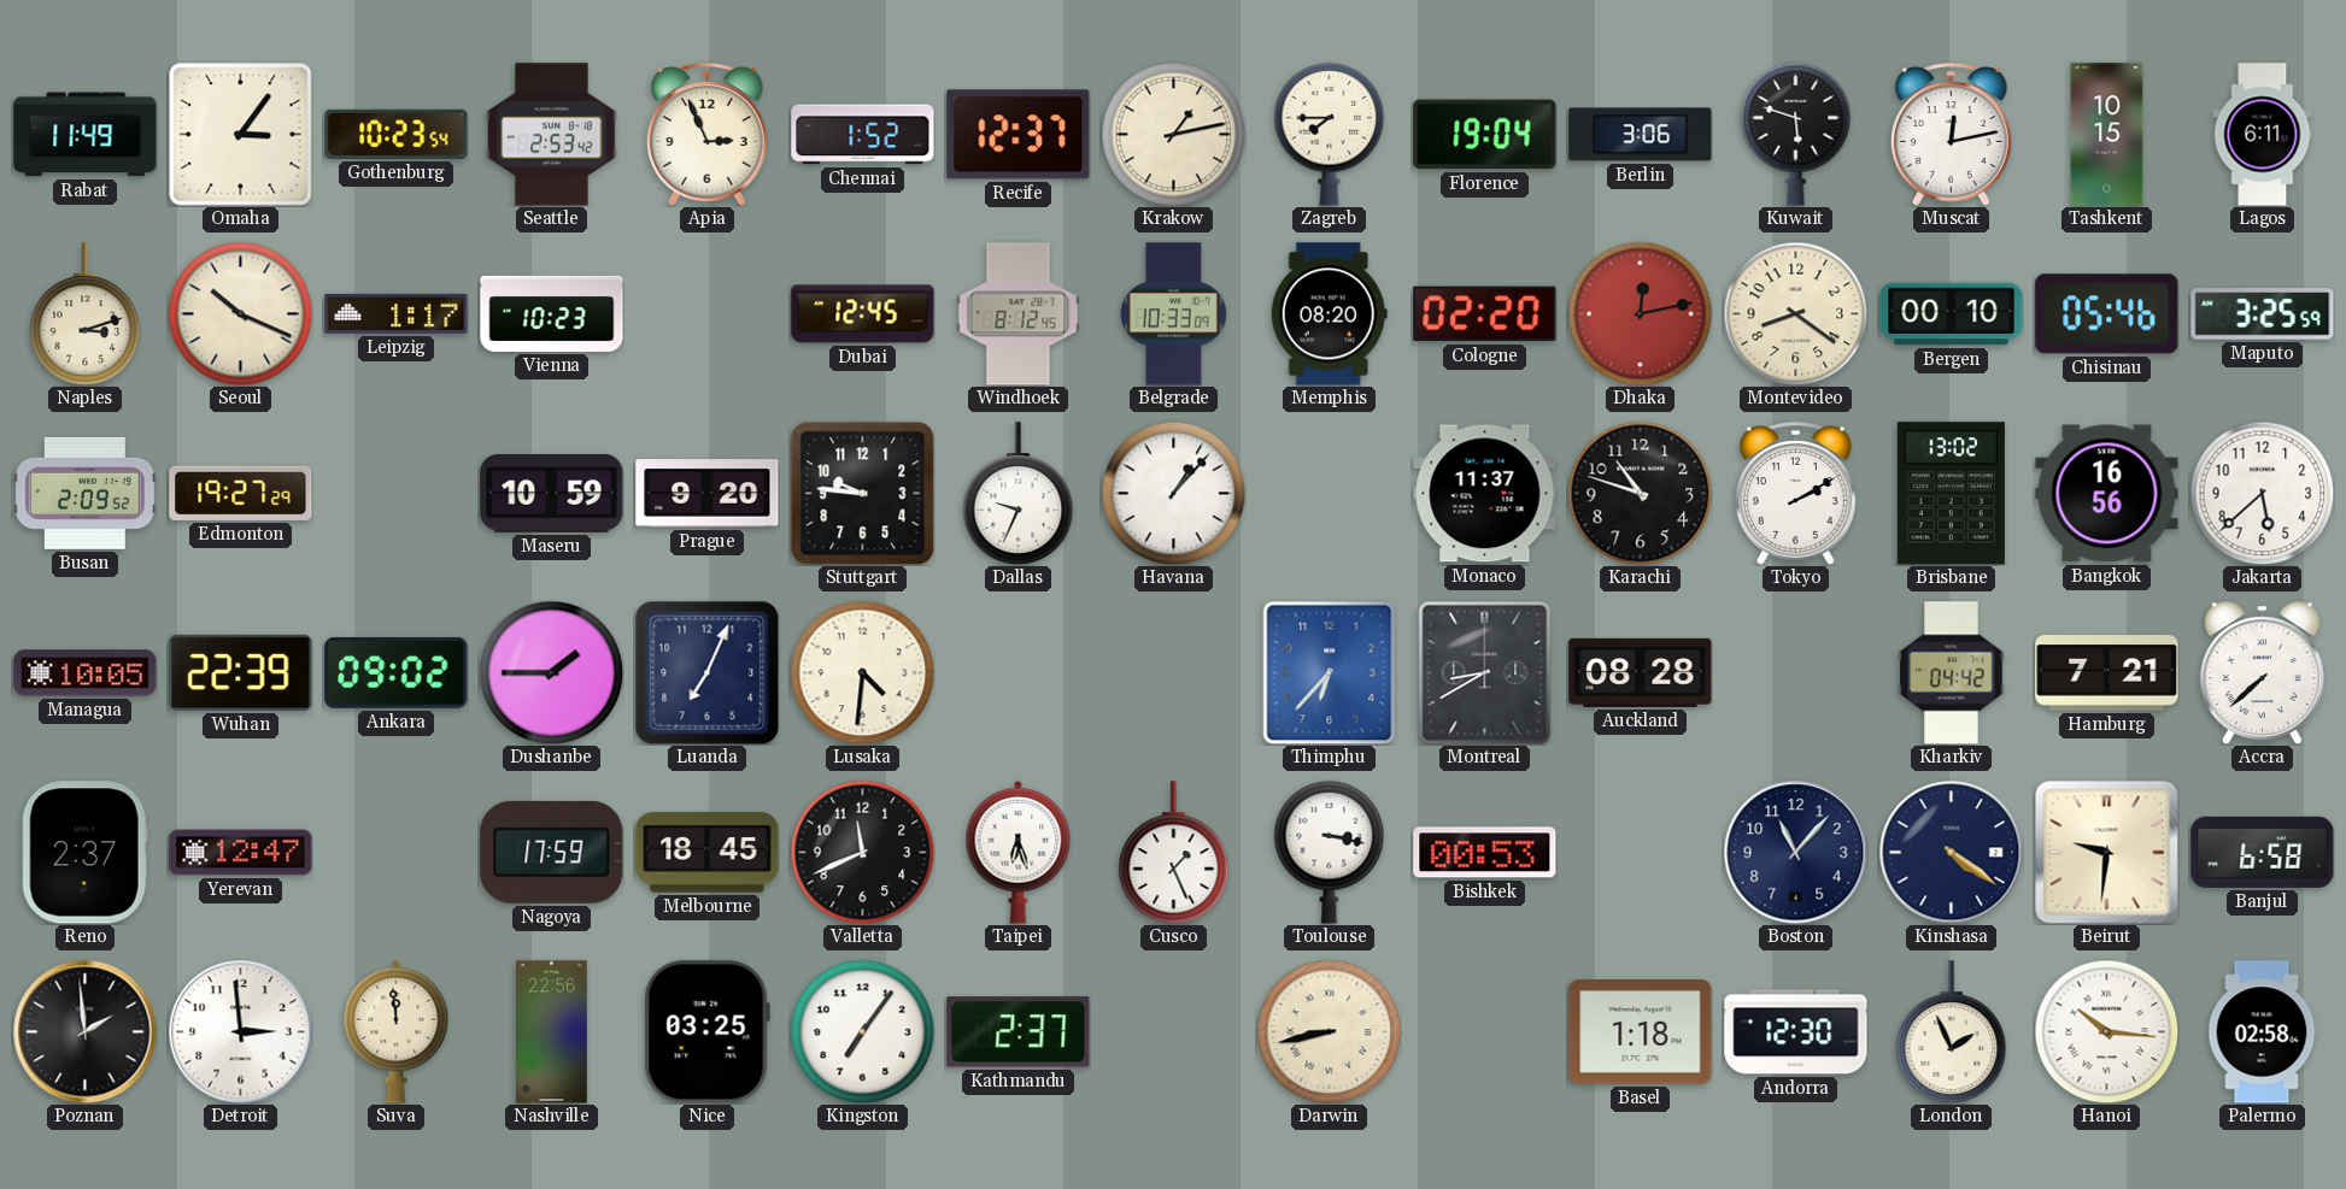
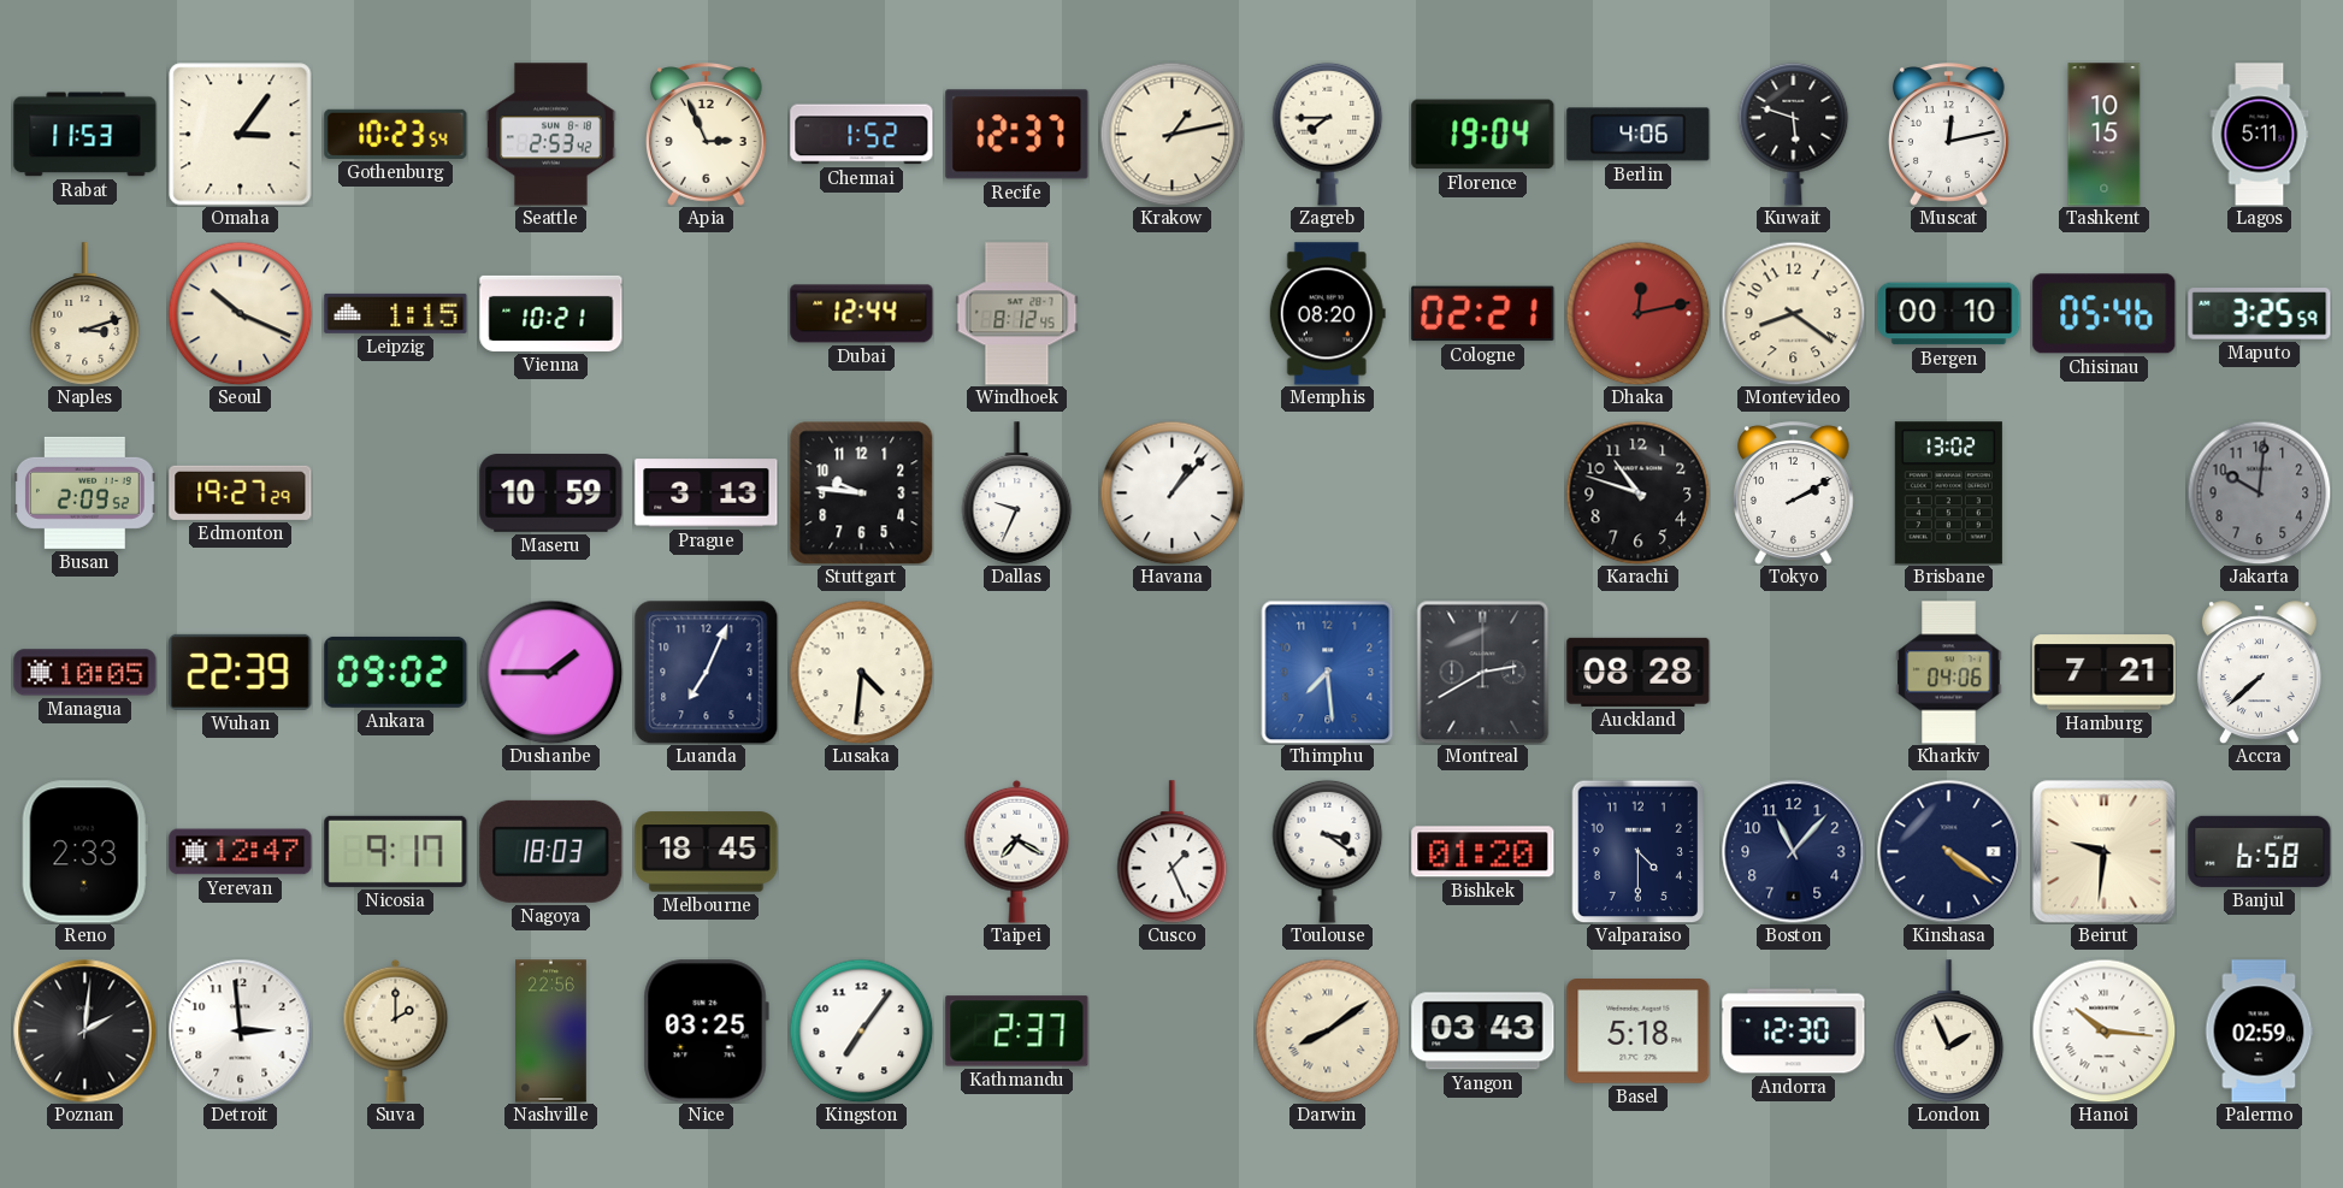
Rabat: 11:49 -> 11:53
Berlin: 3:06 -> 4:06
Lagos: 6:11 -> 5:11
Leipzig: 1:17 -> 1:15
Vienna: 10:23 -> 10:21
Dubai: 12:45 -> 12:44
Belgrade: 10:33 -> none
Cologne: 02:20 -> 02:21
Prague: 9:20 -> 3:13
Monaco: 11:37 -> none
Bangkok: 16:56 -> none
Jakarta: 5:38 -> 10:01
Jakarta dial: white -> grey
Thimphu: 6:37 -> 7:29
Montreal: 8:40 -> 2:40
Kharkiv: 04:42 -> 04:06
Reno: 2:37 -> 2:33
Nicosia: none -> 9:17
Nagoya: 17:59 -> 18:03
Valletta: 11:41 -> none
Taipei: 6:27 -> 7:20
Toulouse: 3:17 -> 3:21
Bishkek: 00:53 -> 01:20
Valparaiso: none -> 4:30
Poznan: 1:59 -> 2:01
Suva: 11:59 -> 2:00
Darwin: 8:43 -> 8:09
Yangon: none -> 03:43
Basel: 1:18 -> 5:18
Palermo: 02:58 -> 02:59
